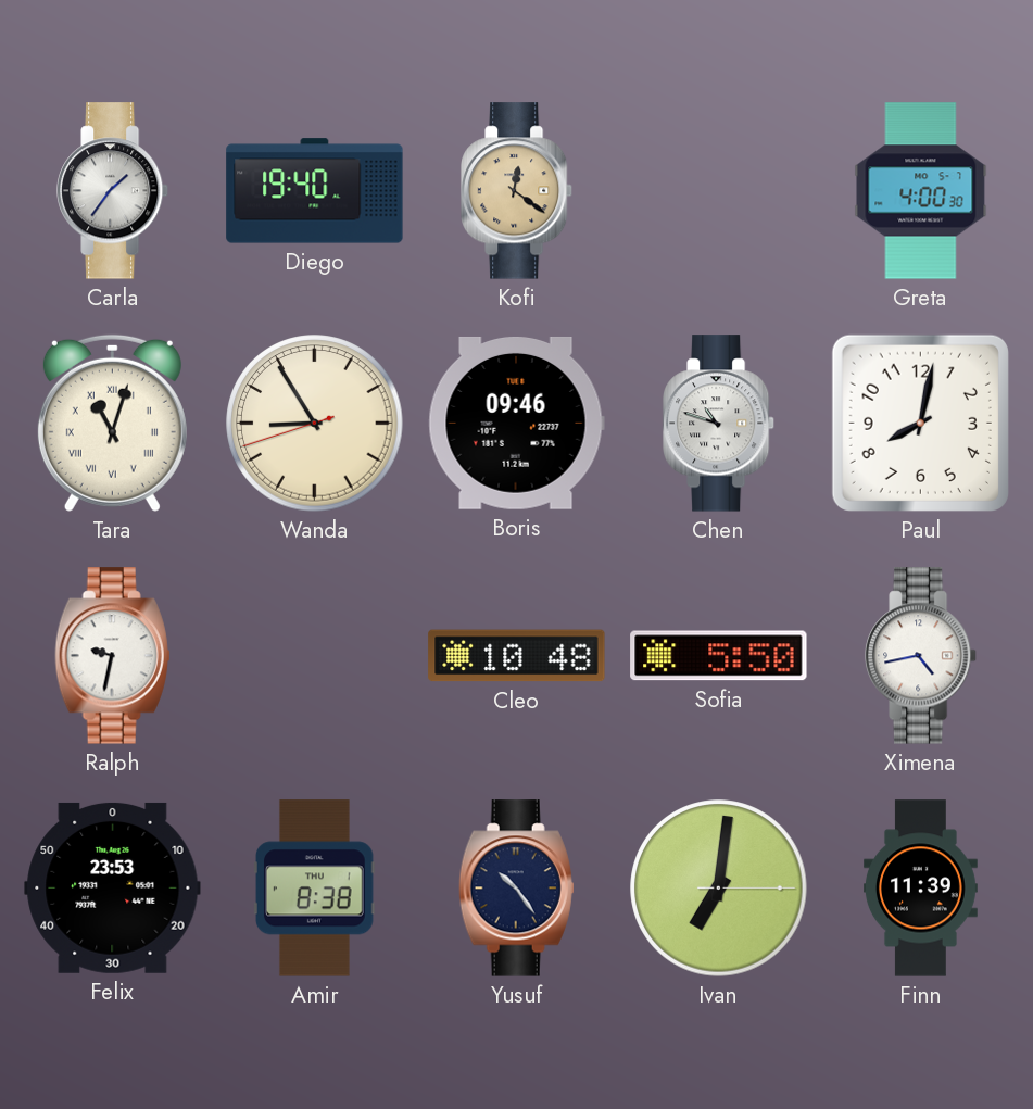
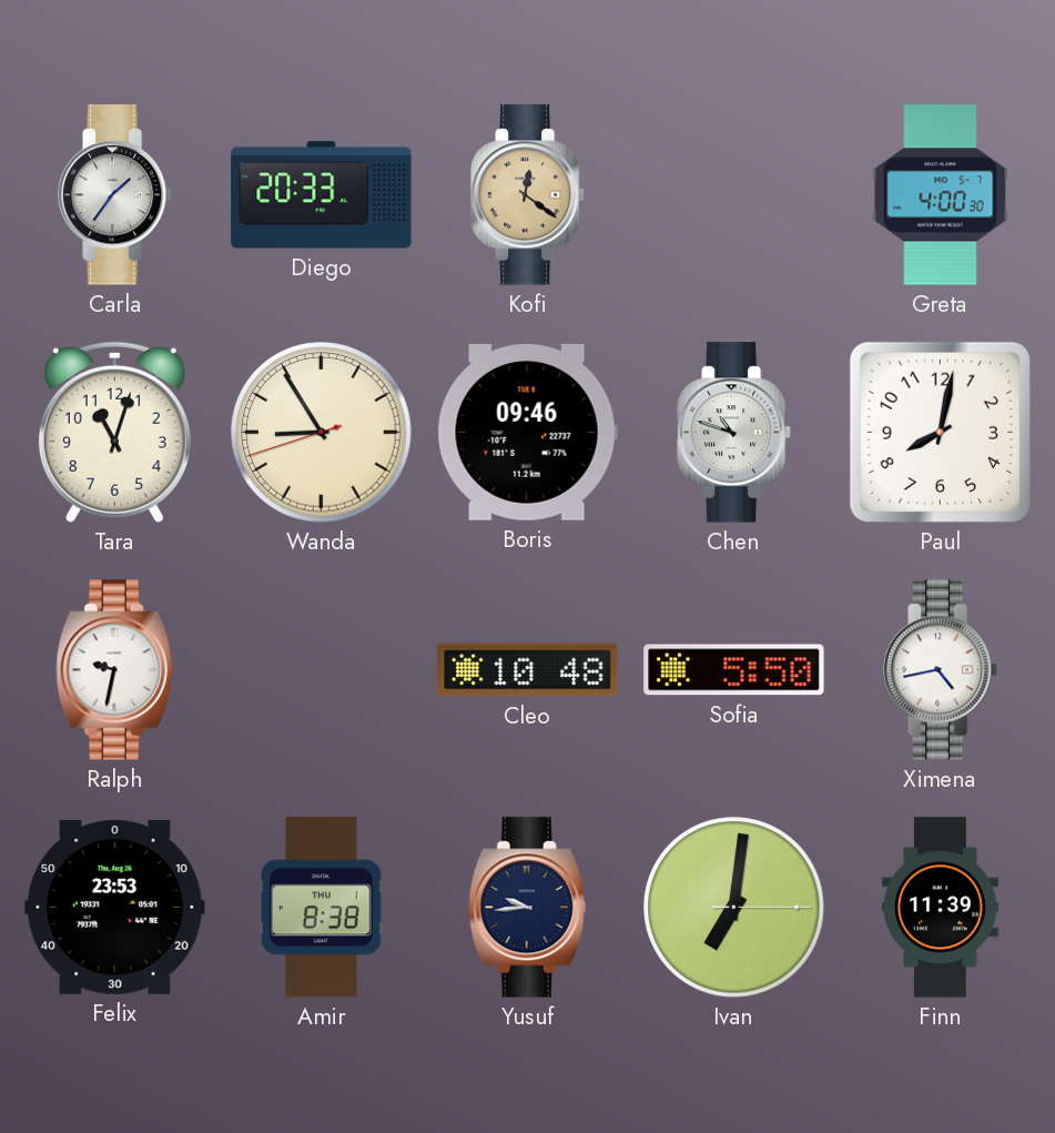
Diego: 19:40 -> 20:33
Tara numerals: Roman -> Arabic
Yusuf: 10:24 -> 9:44
